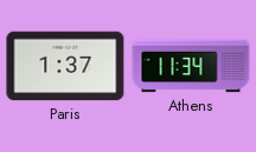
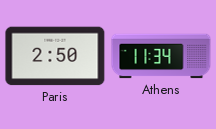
Paris: 1:37 -> 2:50
